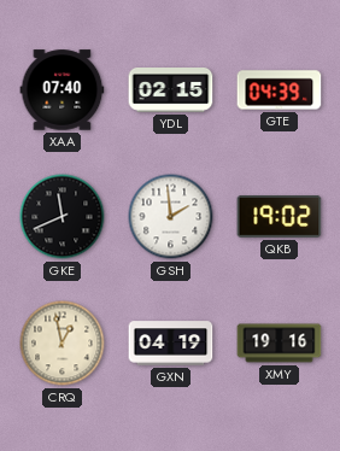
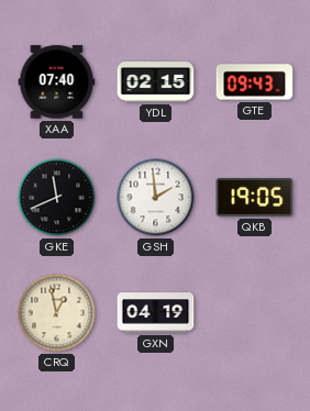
GTE: 04:39 -> 09:43
QKB: 19:02 -> 19:05
XMY: 19:16 -> none
